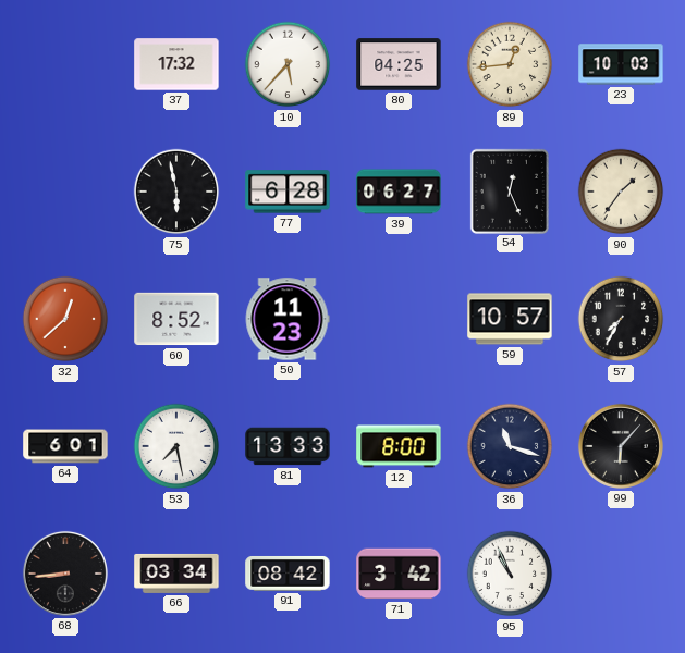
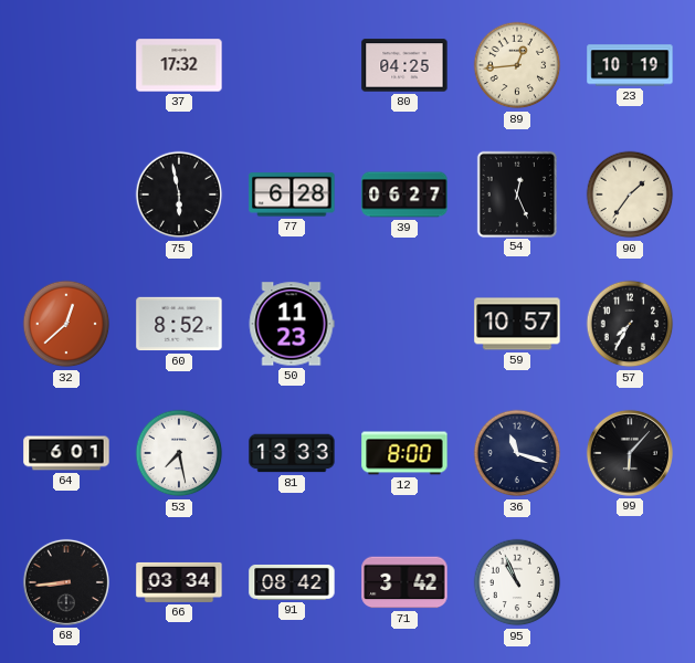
10: 5:37 -> none
23: 10:03 -> 10:19
